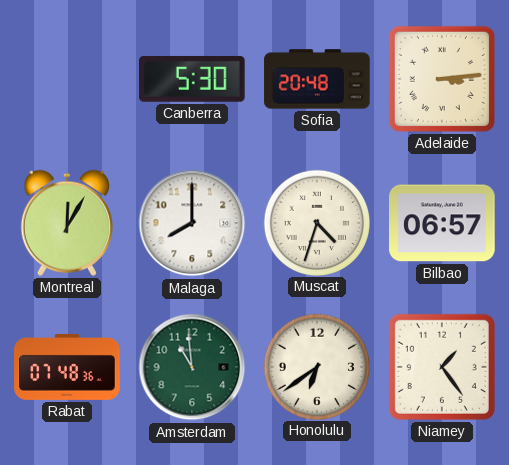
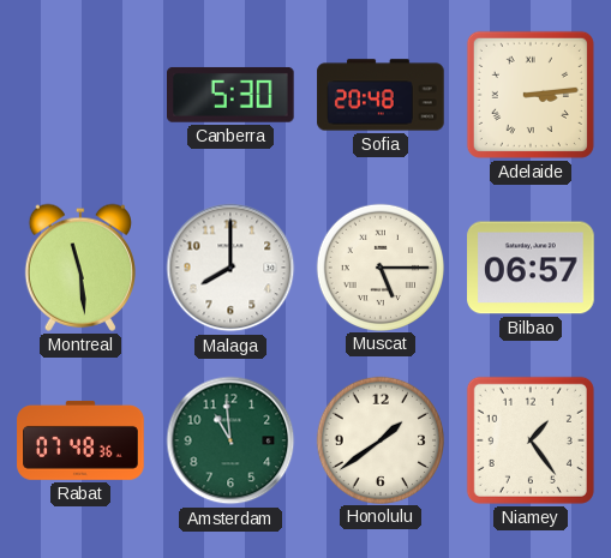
Montreal: 12:05 -> 11:29
Muscat: 4:33 -> 5:15
Honolulu: 6:39 -> 1:39
